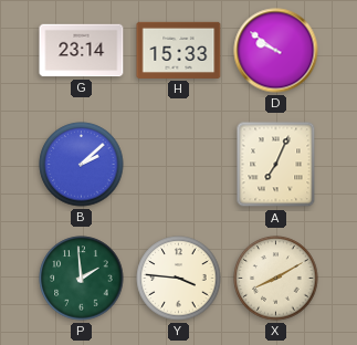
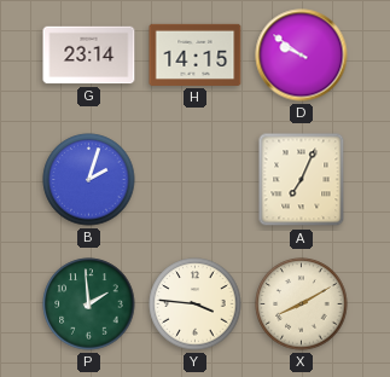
H: 15:33 -> 14:15
B: 2:08 -> 2:03
